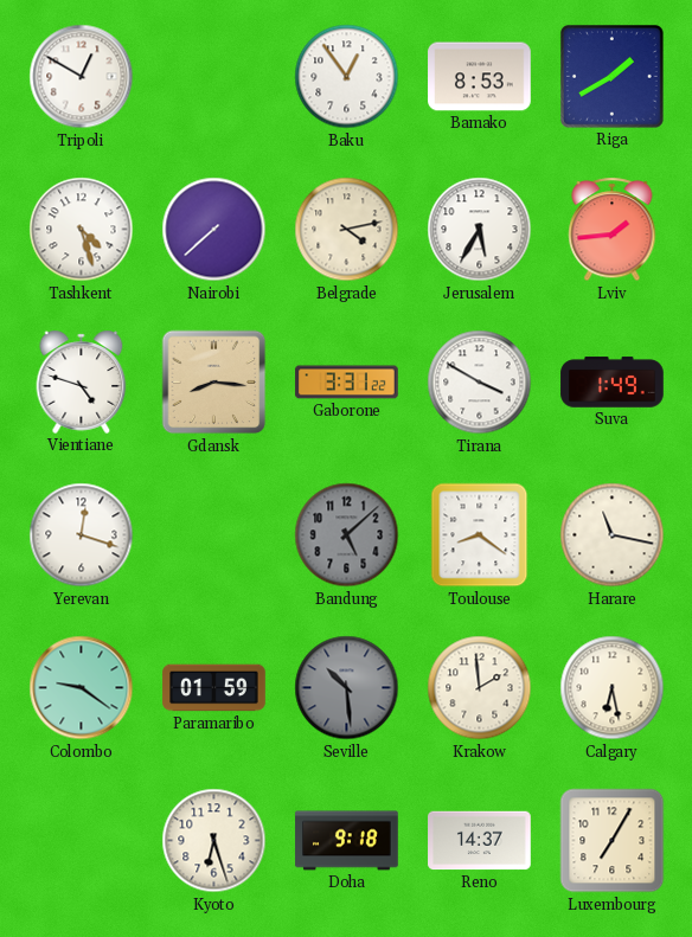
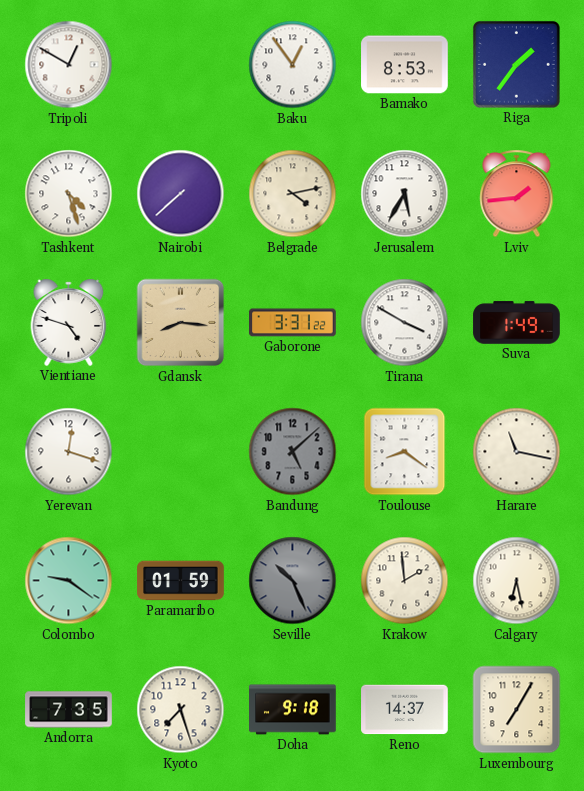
Riga: 1:40 -> 1:36
Seville: 10:29 -> 10:26
Andorra: none -> 7:35
Kyoto: 6:27 -> 7:27
